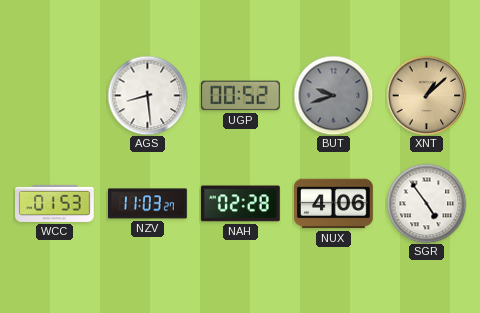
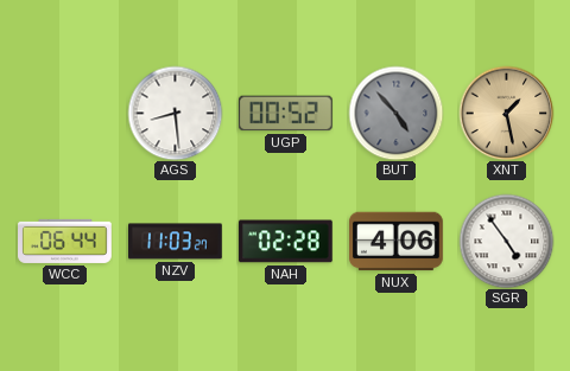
BUT: 9:42 -> 4:53
XNT: 1:08 -> 1:28
WCC: 01:53 -> 06:44
